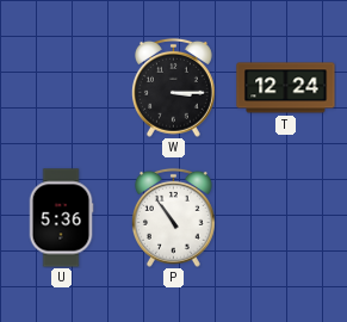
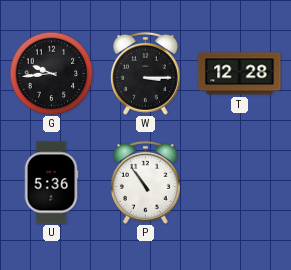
G: none -> 9:44
T: 12:24 -> 12:28
